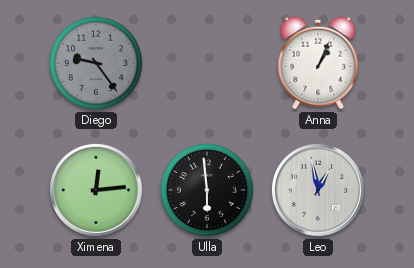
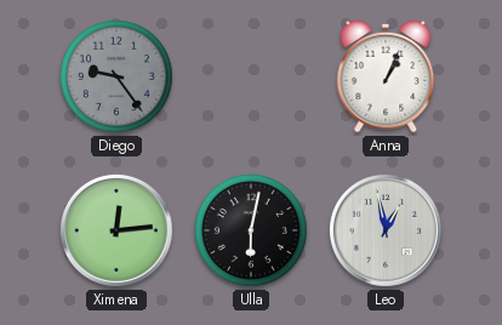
Ulla: 5:59 -> 6:02
